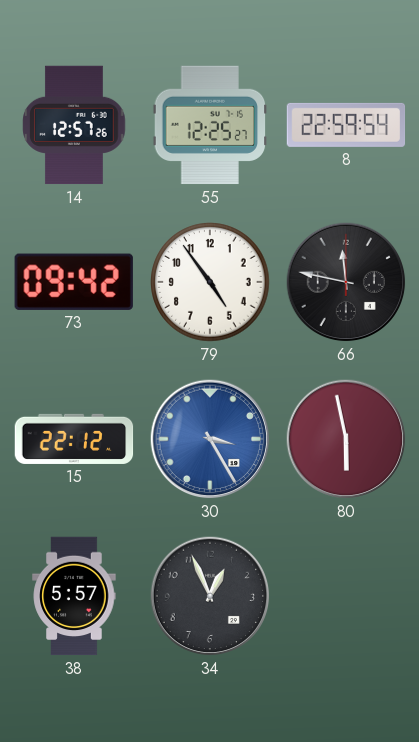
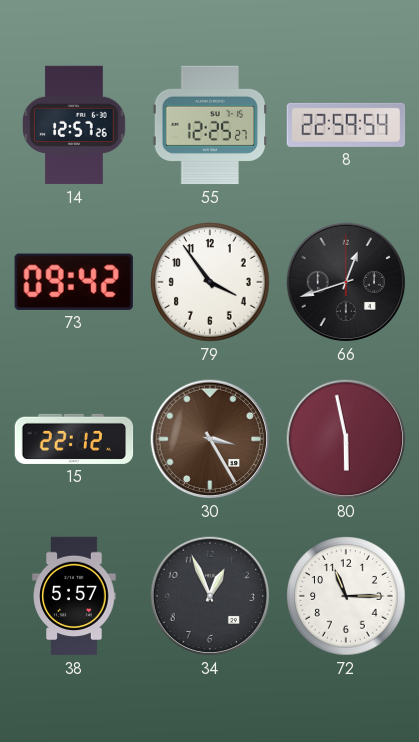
79: 4:54 -> 3:54
66: 11:47 -> 12:42
30 dial: blue -> brown
72: none -> 11:15
